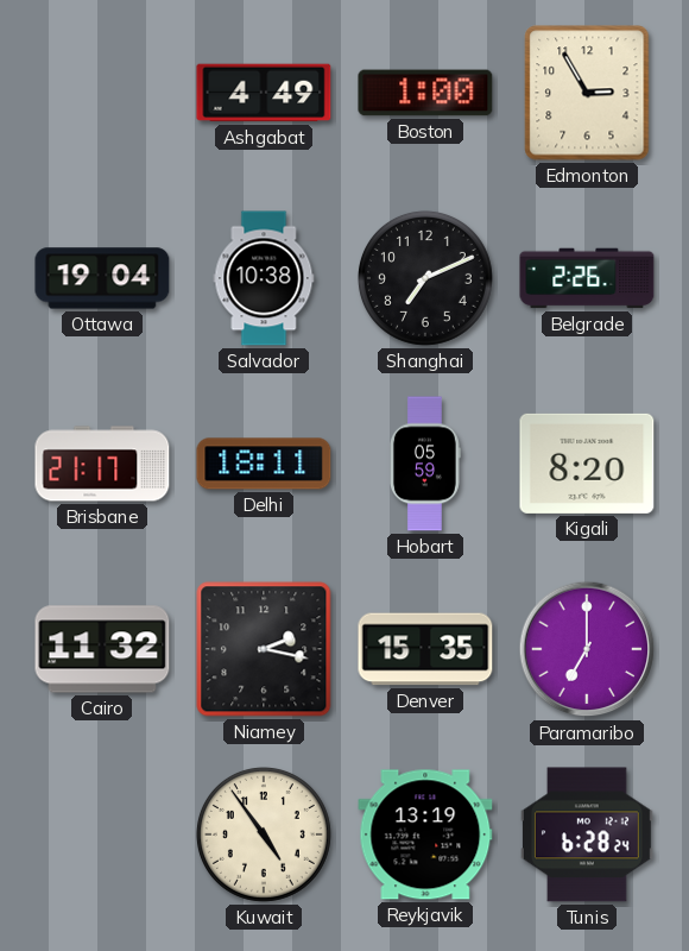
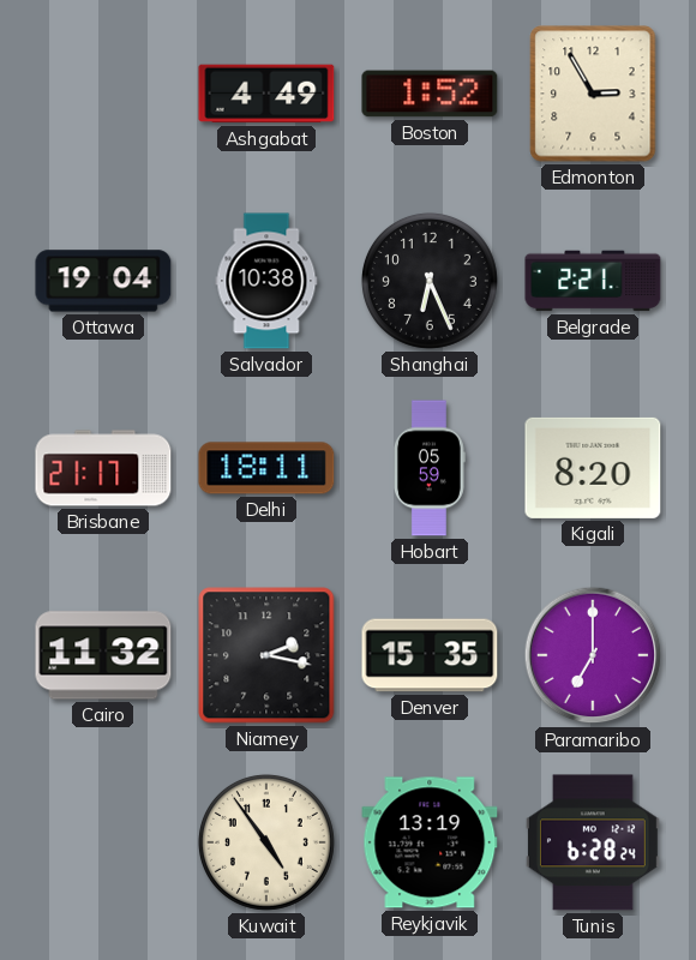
Boston: 1:00 -> 1:52
Shanghai: 7:11 -> 6:26
Belgrade: 2:26 -> 2:21
